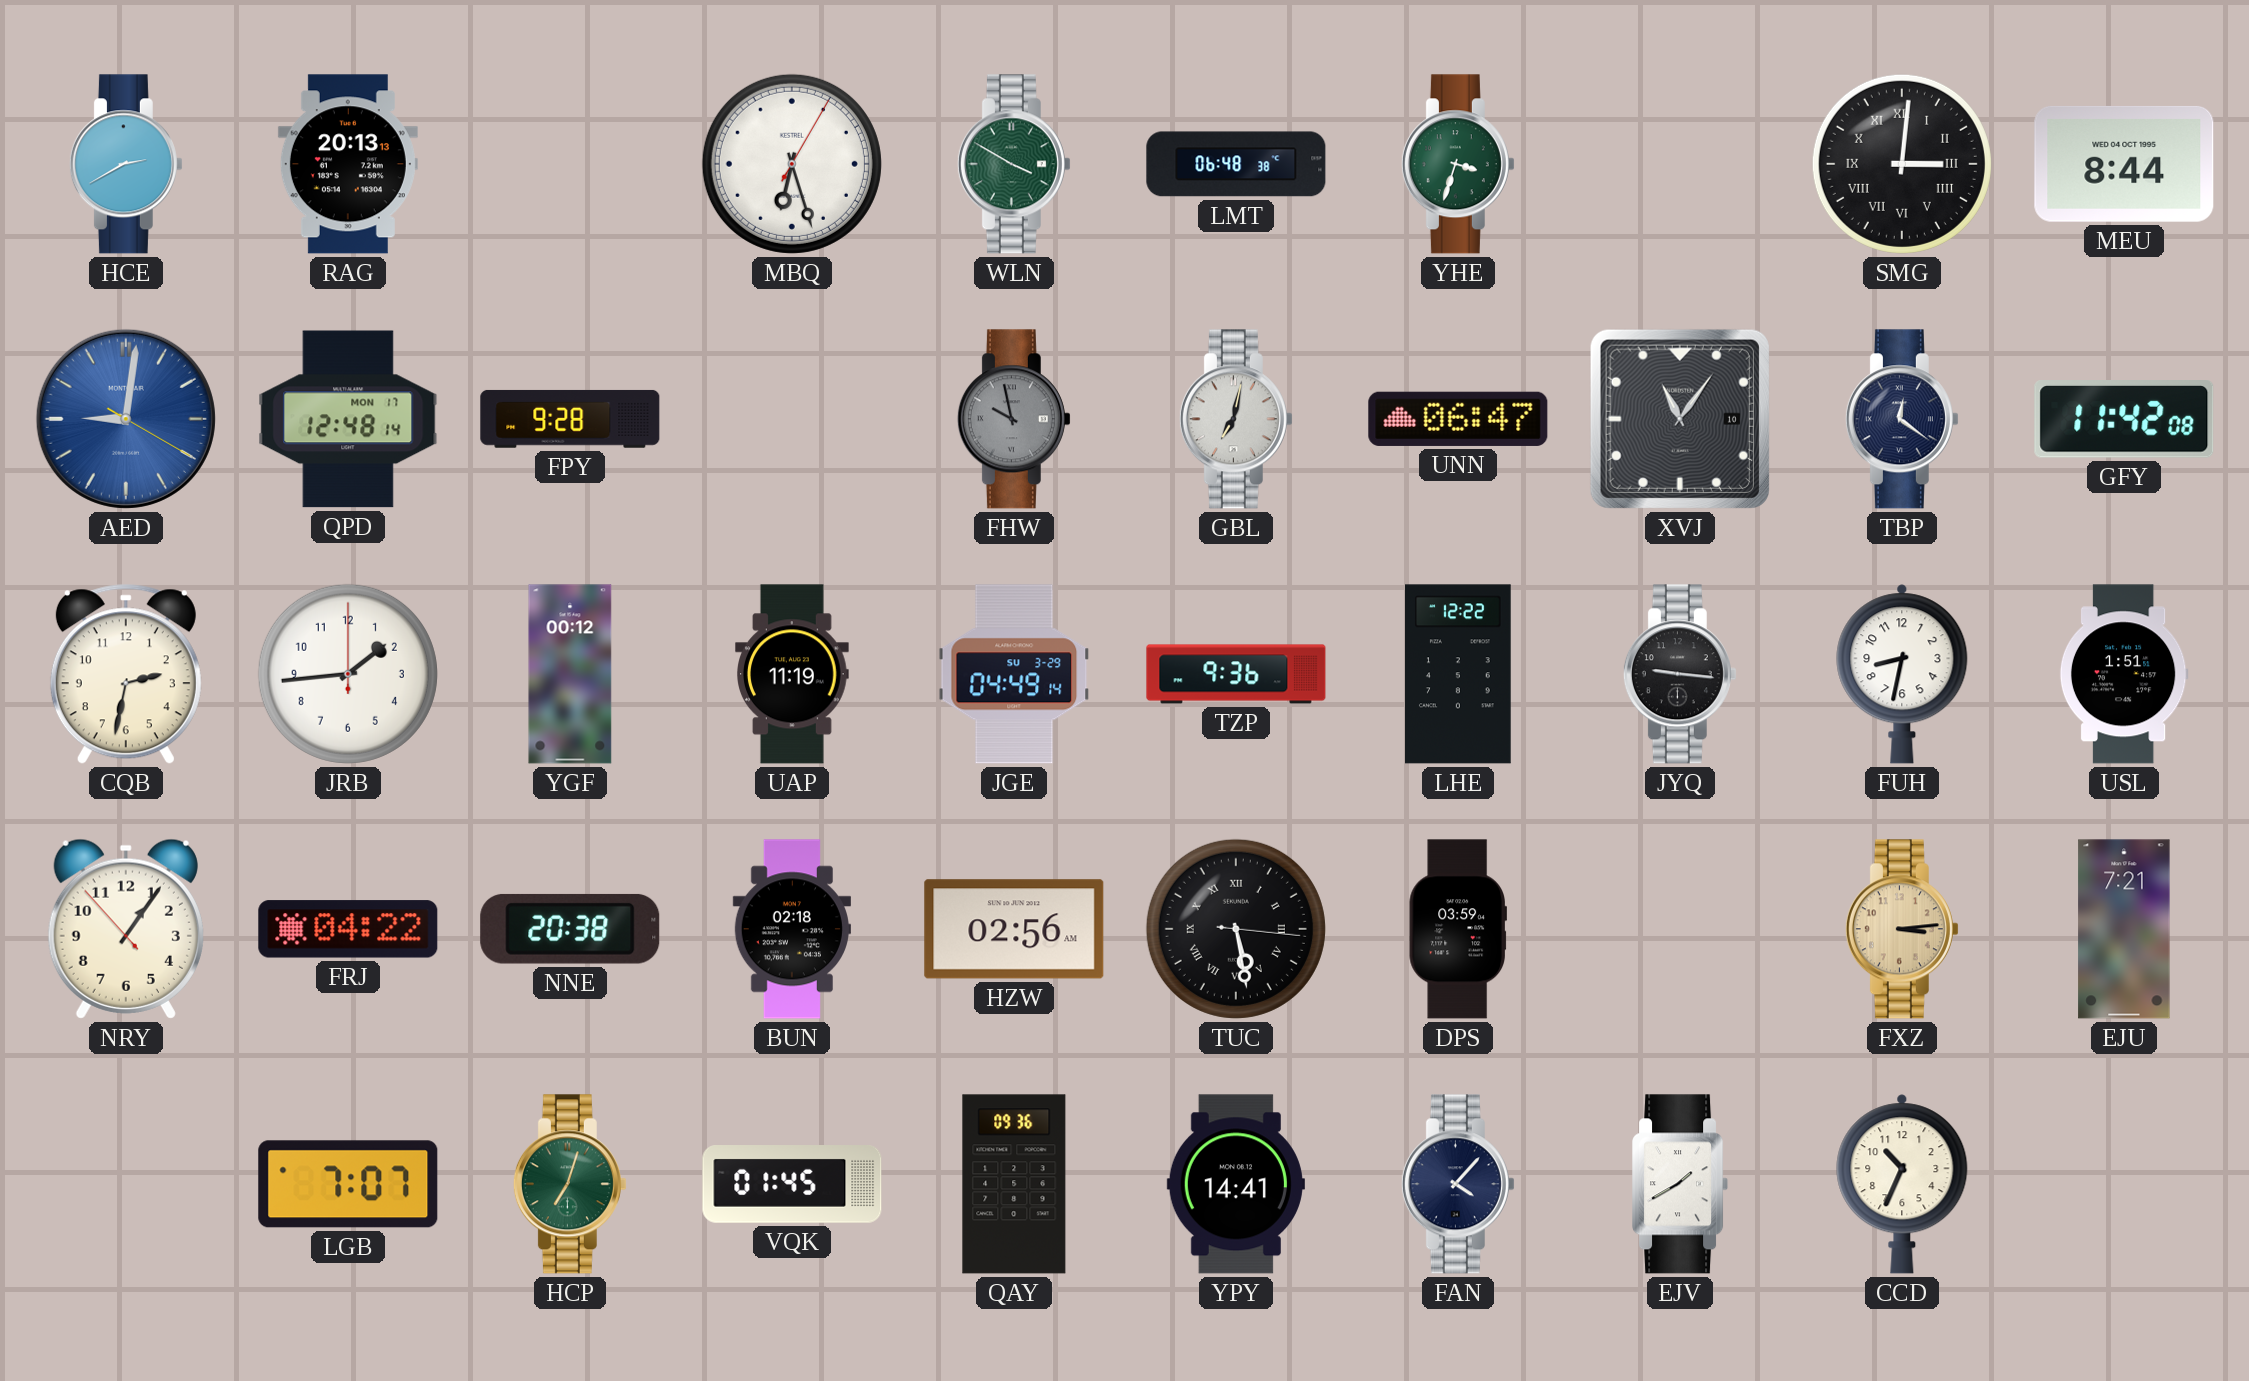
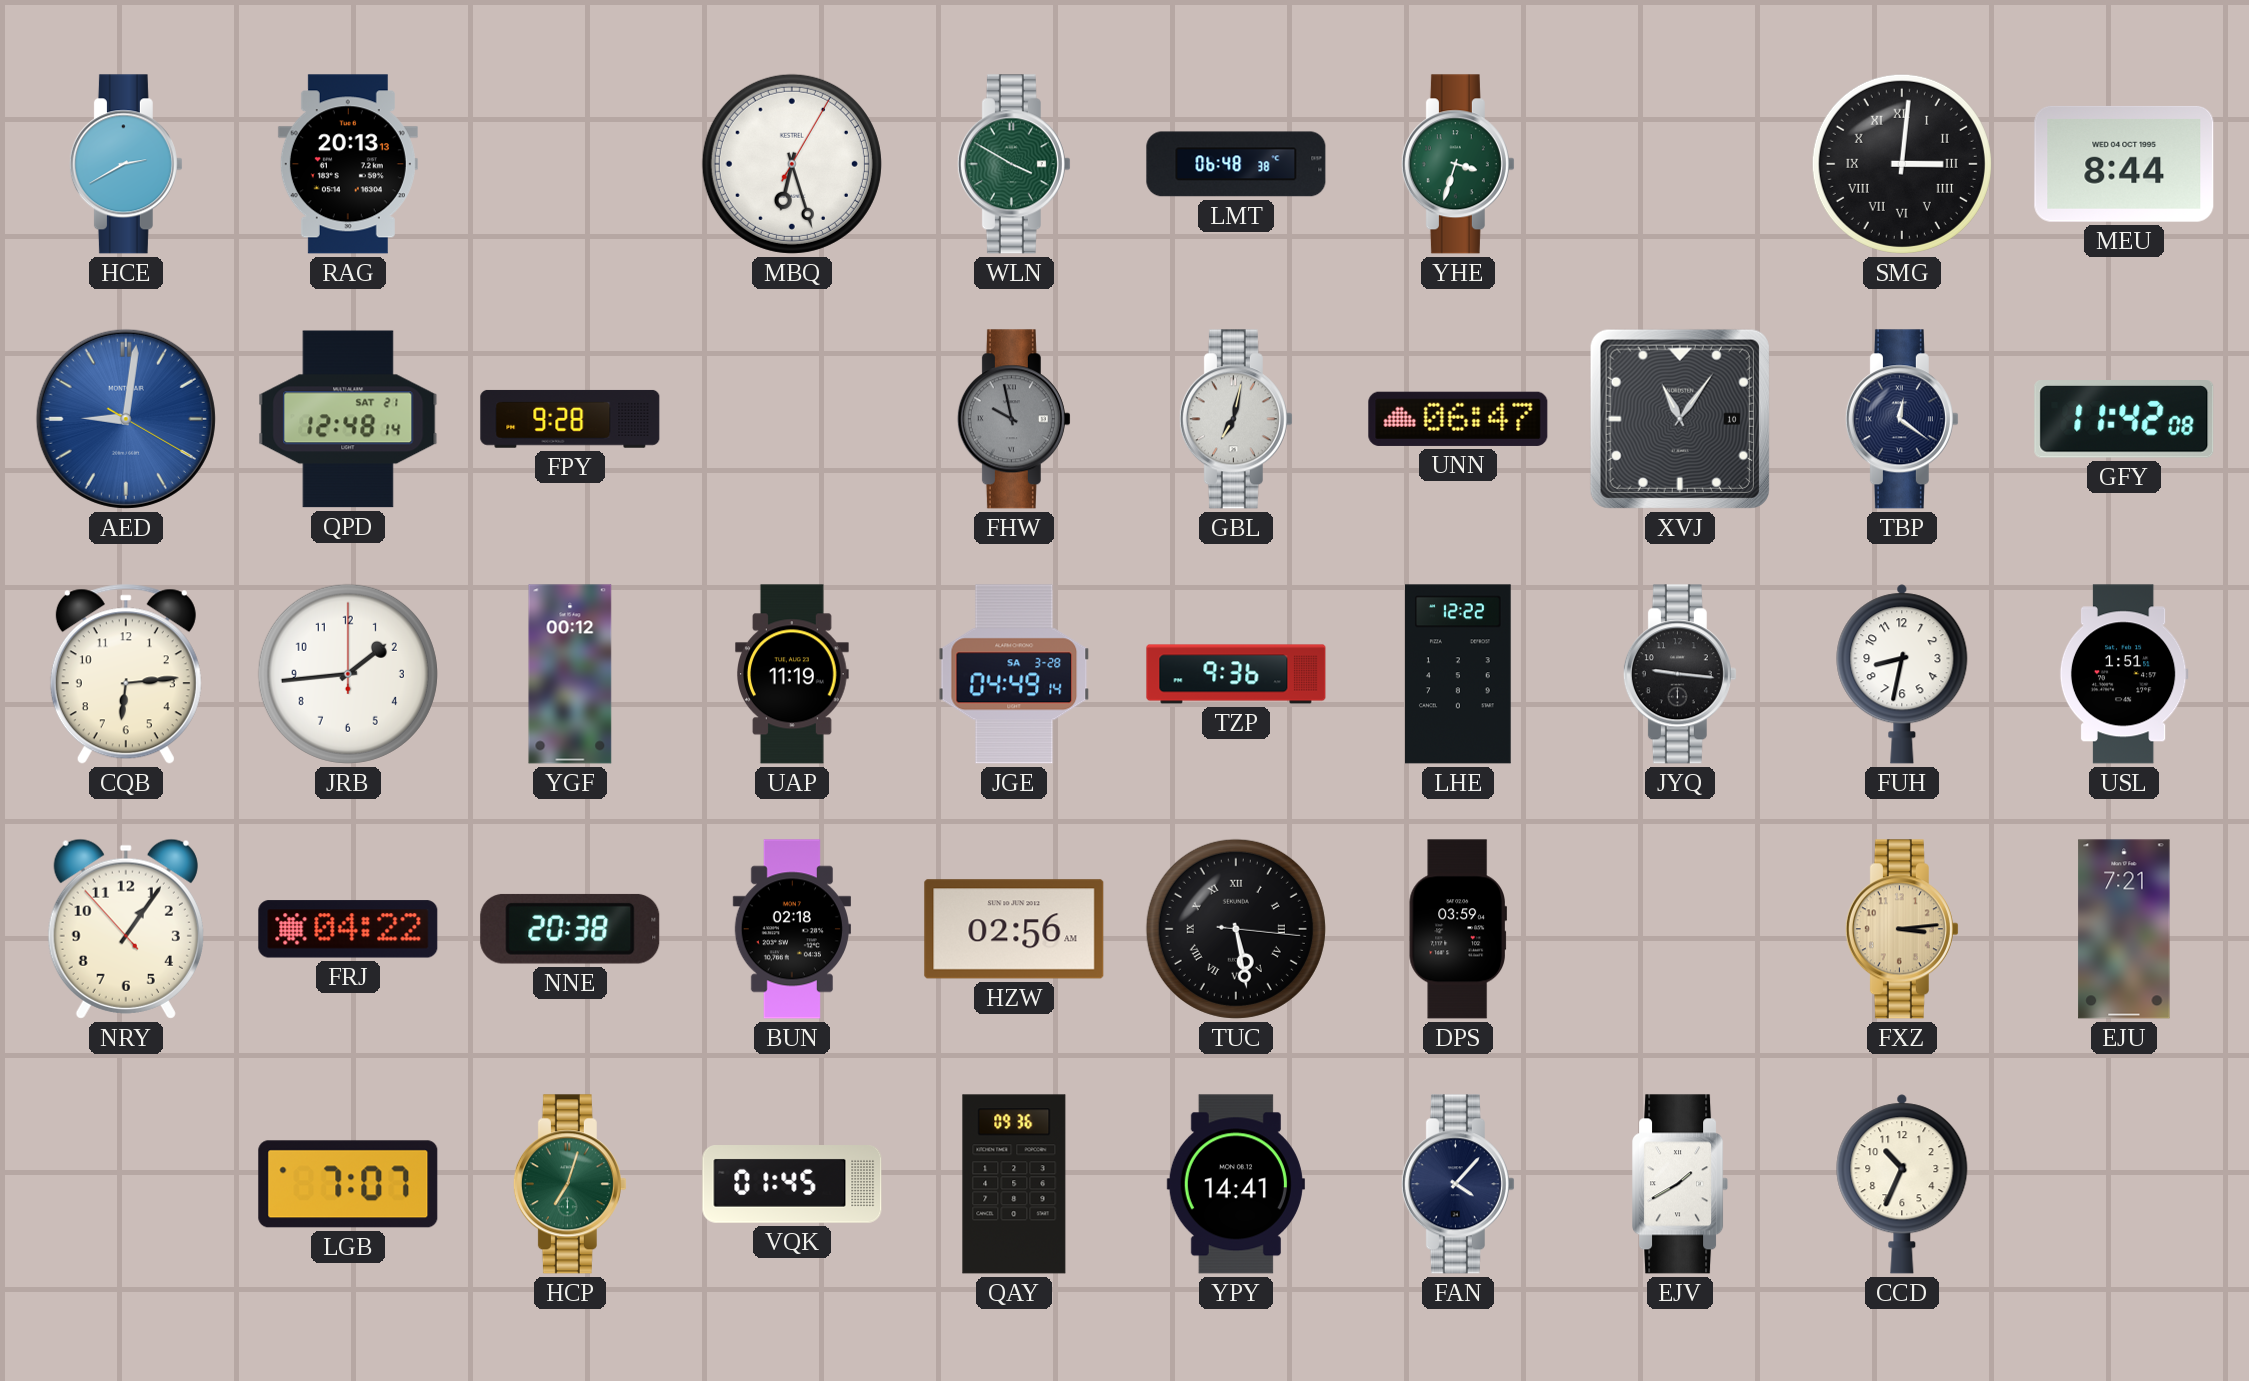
QPD date: MON 17 -> SAT 21
CQB: 2:32 -> 6:14
JGE date: SU 3-29 -> SA 3-28
